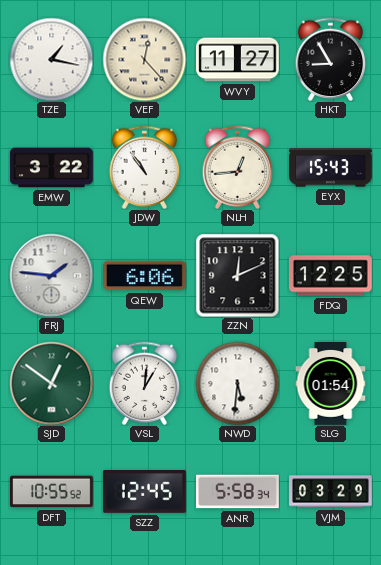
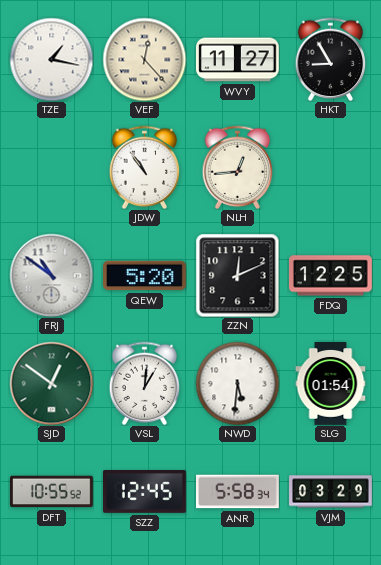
EMW: 3:22 -> none
EYX: 15:43 -> none
FRJ: 1:46 -> 10:51
QEW: 6:06 -> 5:20
